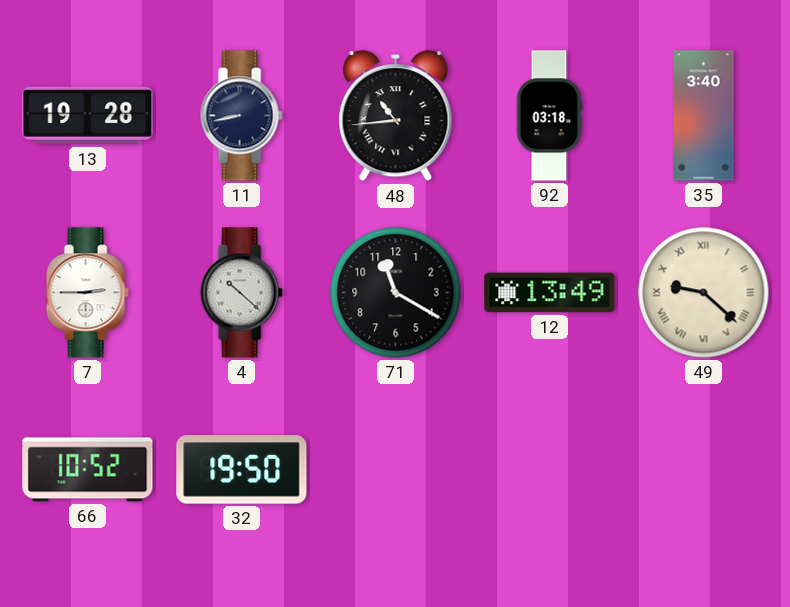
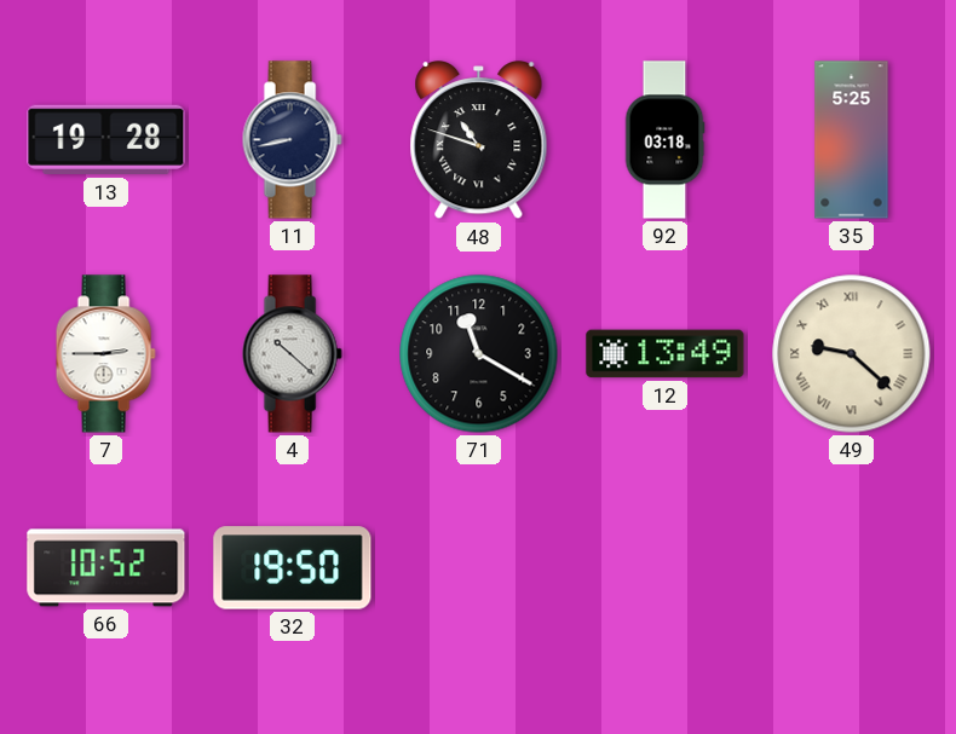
48: 10:44 -> 10:48
35: 3:40 -> 5:25
